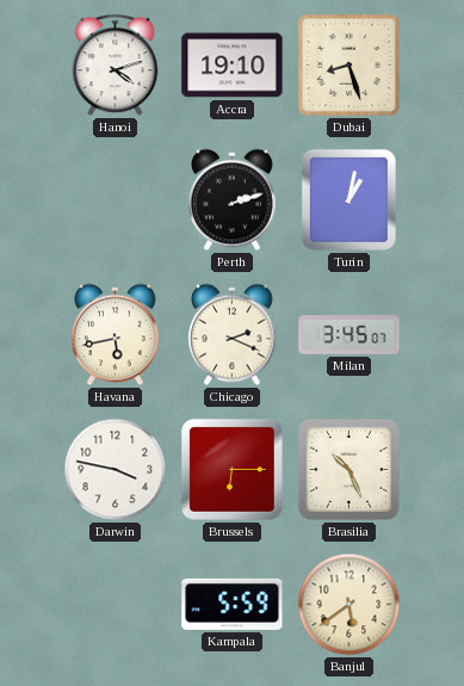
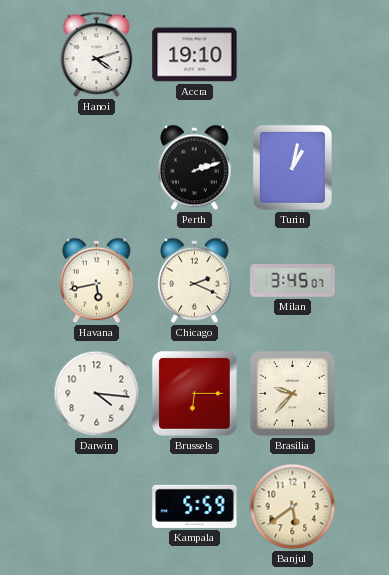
Dubai: 8:27 -> none
Darwin: 3:47 -> 4:16
Brasilia: 10:26 -> 9:37
